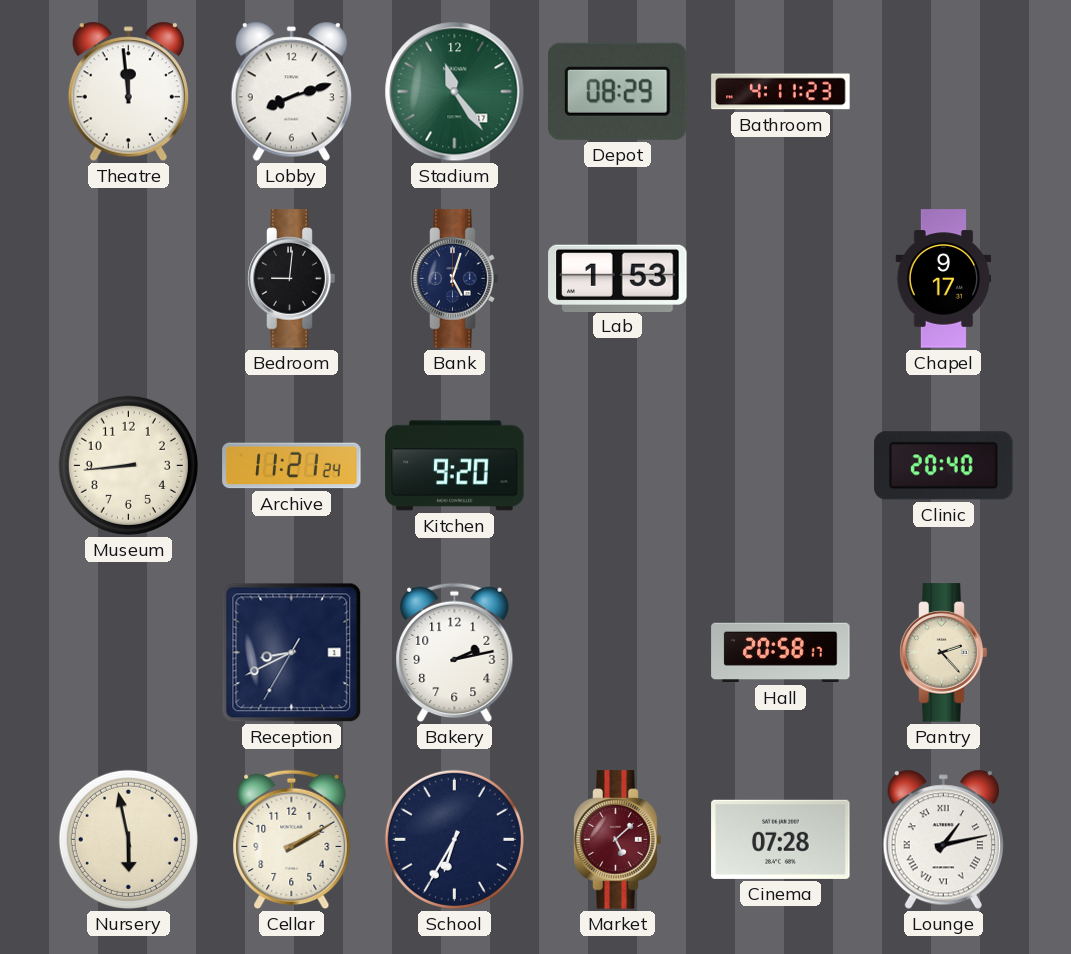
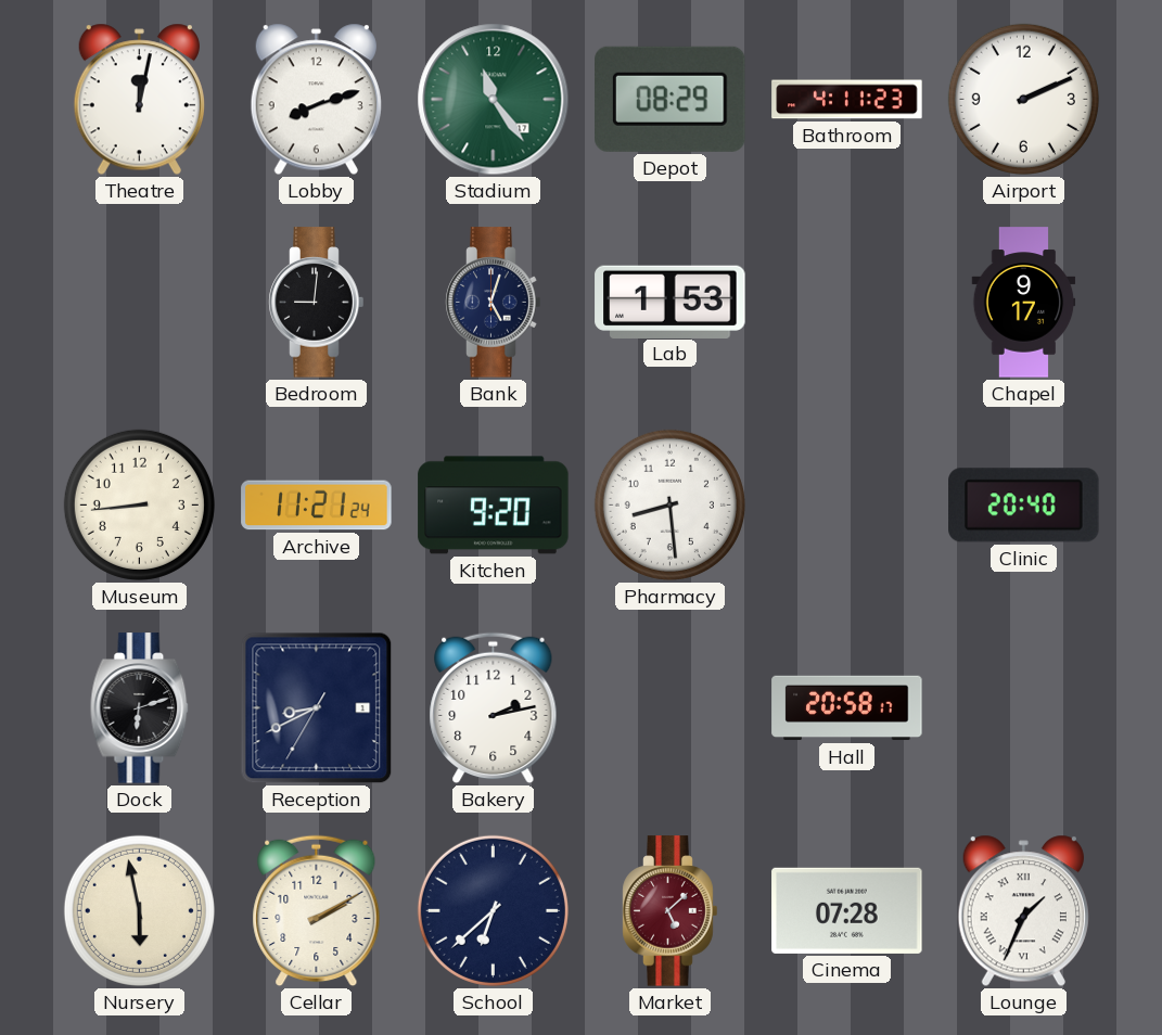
Theatre: 11:59 -> 12:02
Airport: none -> 2:11
Pharmacy: none -> 8:29
Dock: none -> 6:12
Pantry: 2:23 -> none
School: 6:35 -> 6:38
Lounge: 1:13 -> 1:34
